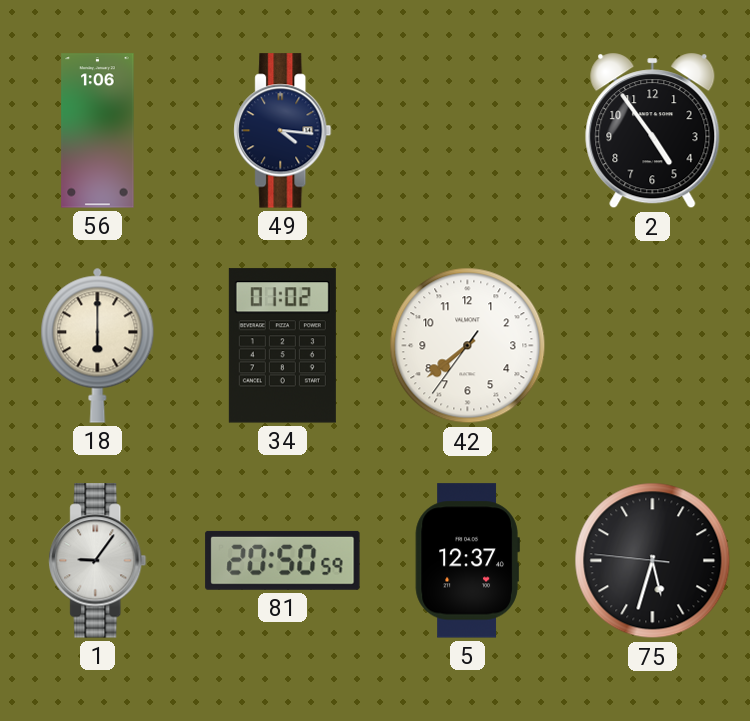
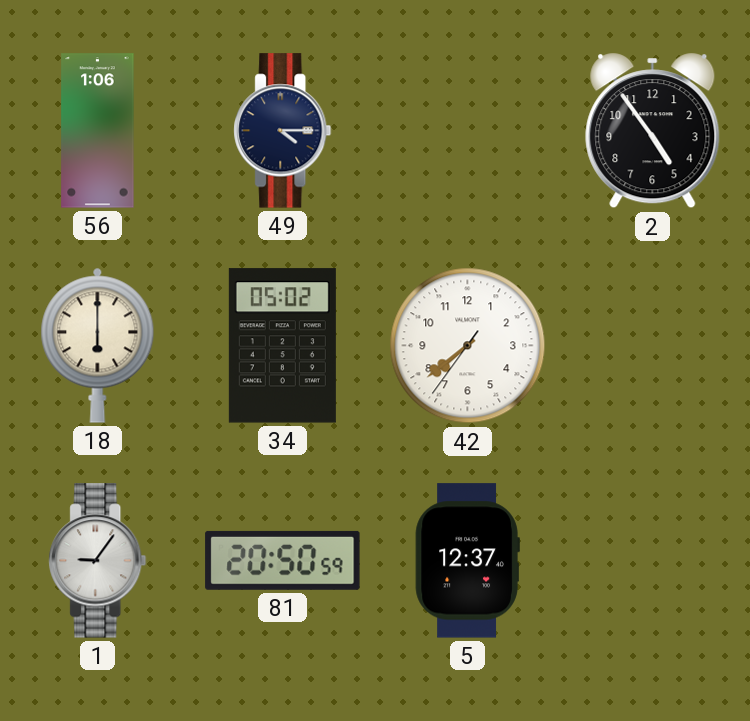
49: 4:16 -> 4:15
34: 01:02 -> 05:02
75: 5:32 -> none
